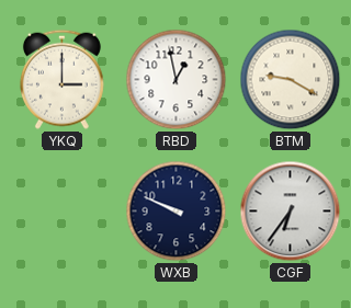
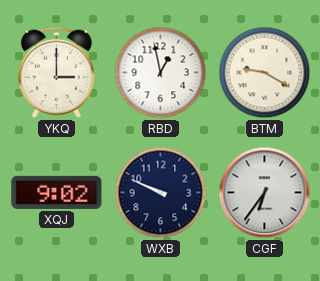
XQJ: none -> 9:02
